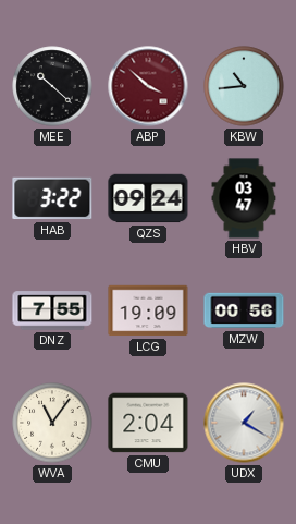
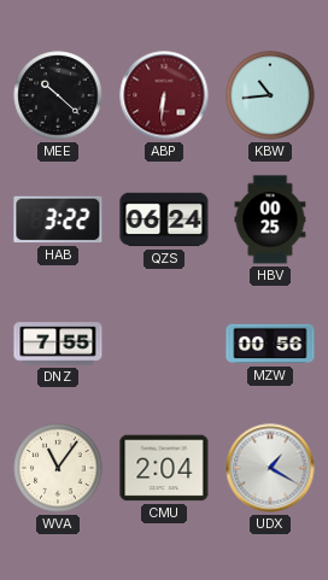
ABP: 3:52 -> 6:31
QZS: 09:24 -> 06:24
HBV: 03:47 -> 00:25
LCG: 19:09 -> none
